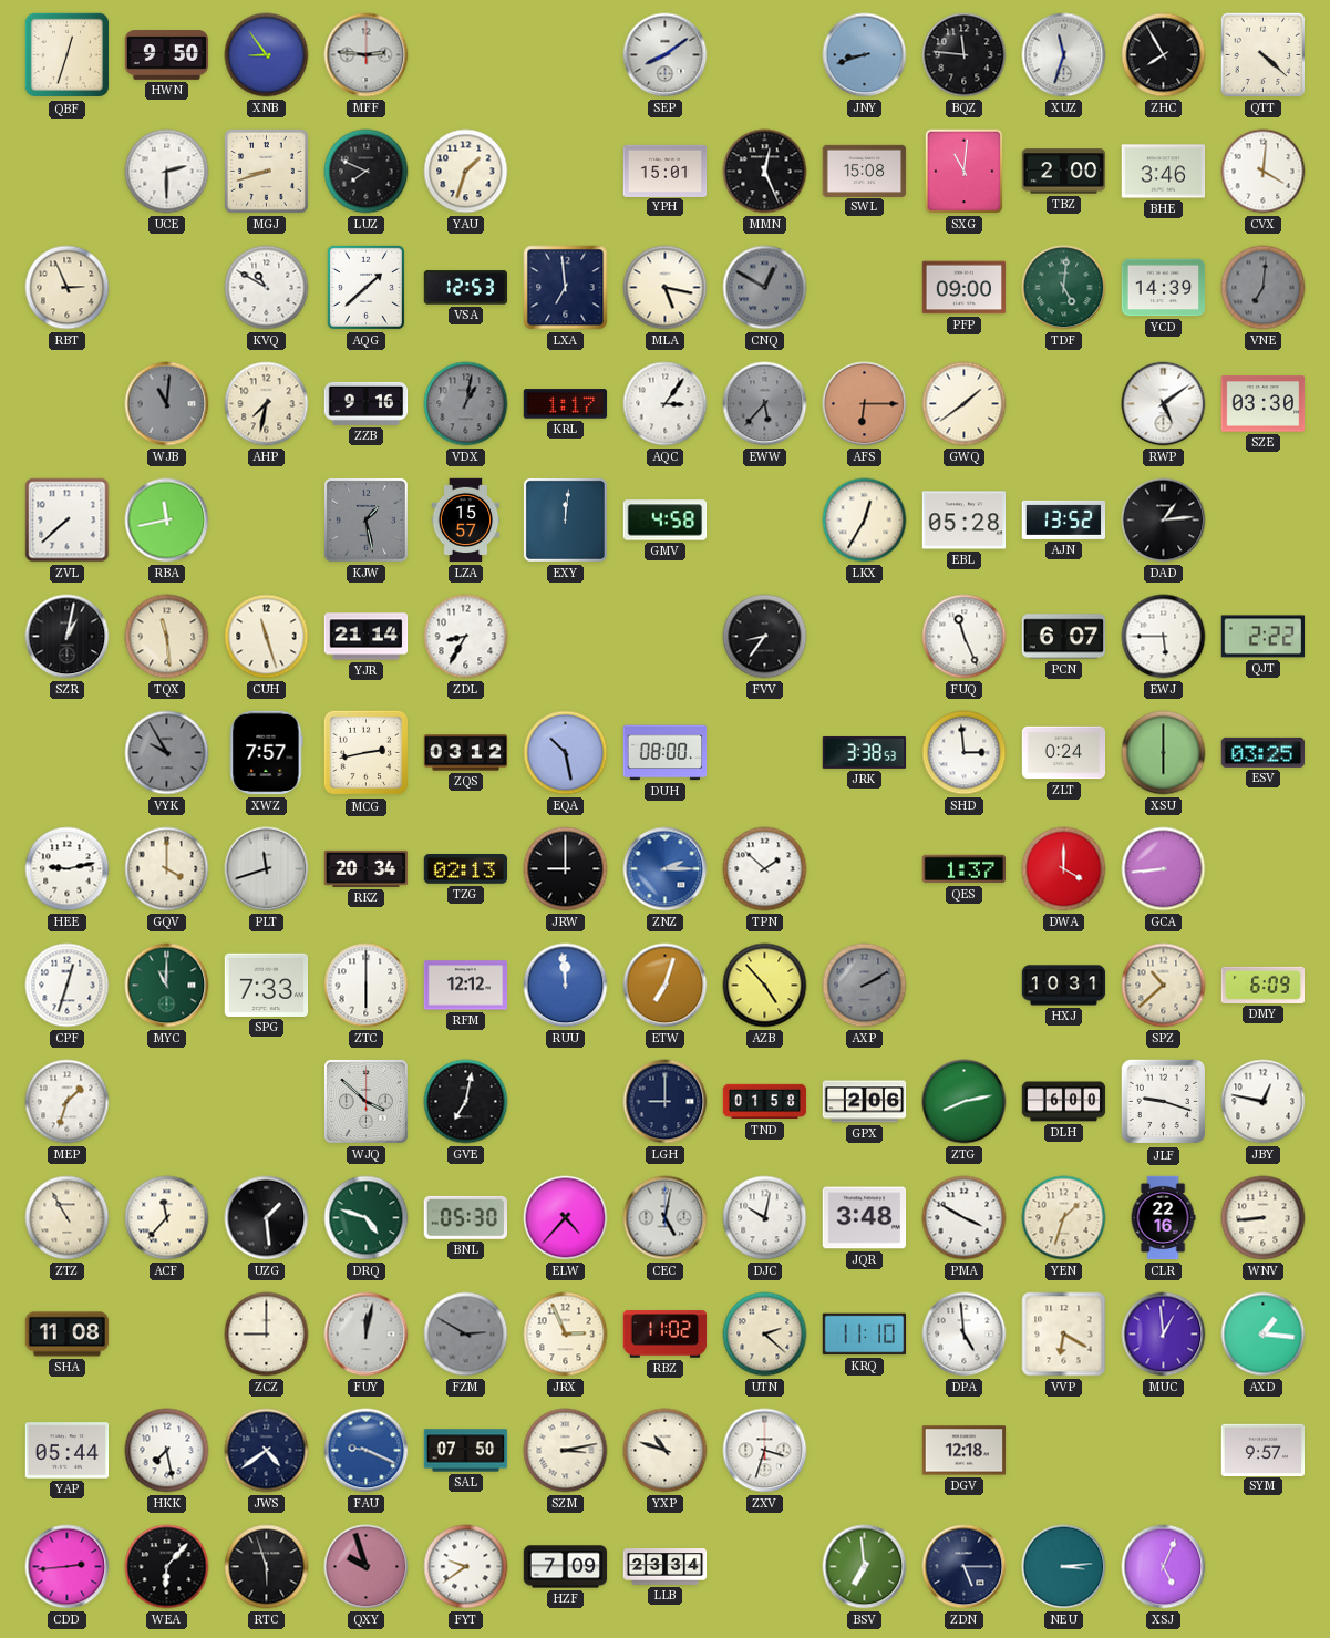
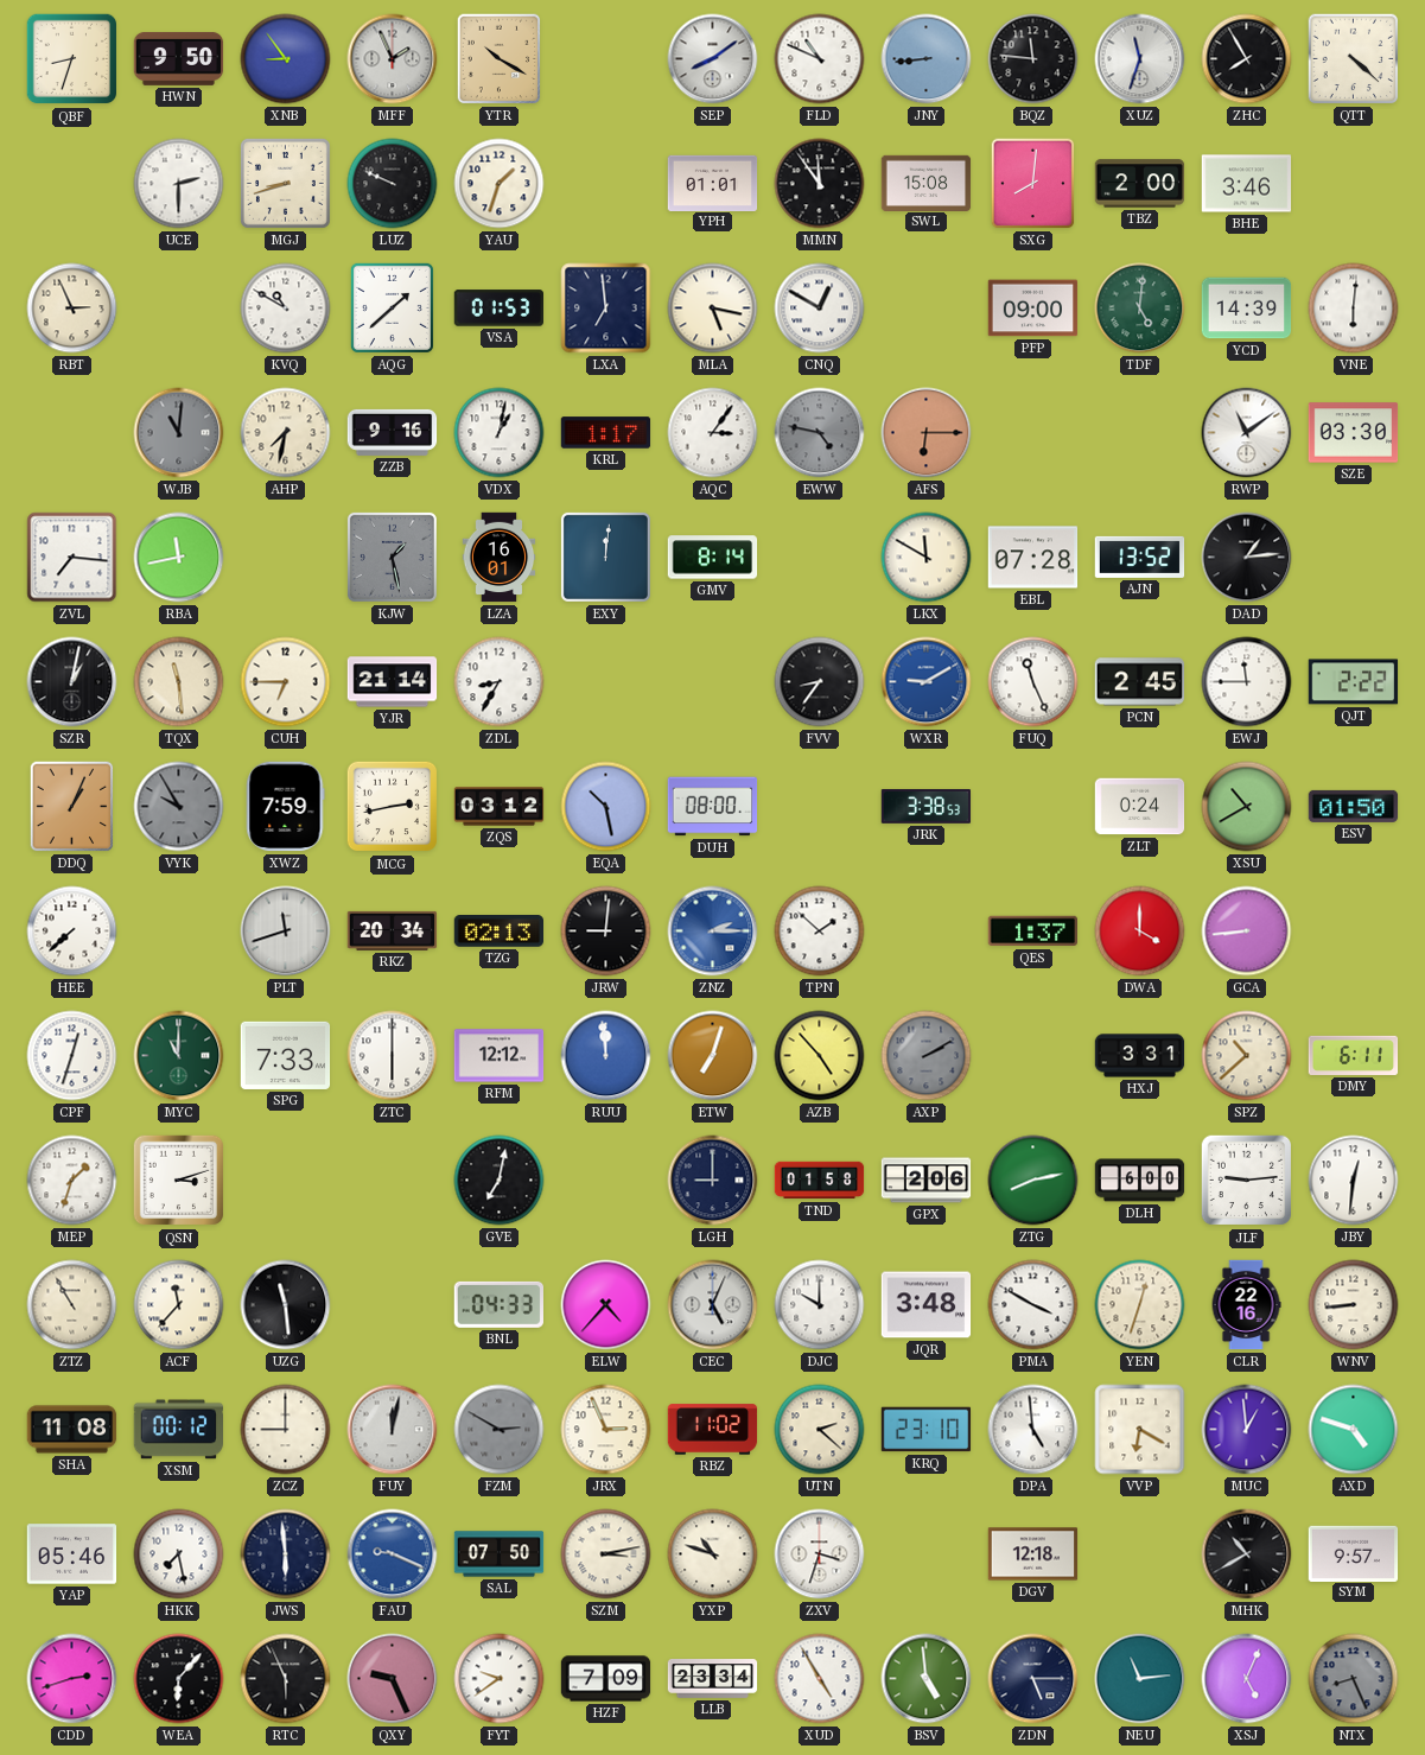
QBF: 12:33 -> 8:33
MFF: 2:46 -> 1:56
YTR: none -> 10:20
FLD: none -> 10:49
JNY: 8:42 -> 8:44
LUZ: 7:49 -> 9:49
YPH: 15:01 -> 01:01
MMN: 12:26 -> 11:54
SXG: 11:01 -> 8:01
CVX: 4:01 -> none
VSA: 12:53 -> 01:53
CNQ dial: grey -> white
VNE: 7:01 -> 6:01
VNE dial: grey -> white
VDX dial: grey -> white
EWW: 5:37 -> 4:47
GWQ: 1:39 -> none
RWP: 5:09 -> 11:09
ZVL: 7:38 -> 7:16
LZA: 15:57 -> 16:01
GMV: 4:58 -> 8:14
LKX: 12:35 -> 11:50
EBL: 05:28 -> 07:28
CUH: 11:27 -> 6:45
WXR: none -> 9:10
PCN: 6:07 -> 2:45
EWJ: 5:45 -> 11:45
DDQ: none -> 1:04
XWZ: 7:57 -> 7:59
SHD: 2:59 -> none
XSU: 6:00 -> 10:40
ESV: 03:25 -> 01:50
HEE: 9:13 -> 7:38
GQV: 4:00 -> none
JRW: 9:00 -> 9:01
HXJ: 10:31 -> 3:31
DMY: 6:09 -> 6:11
QSN: none -> 3:12
WJQ: 3:52 -> none
JLF: 9:18 -> 9:14
JBY: 12:47 -> 12:31
UZG: 1:29 -> 11:29
DRQ: 4:48 -> none
BNL: 05:30 -> 04:33
CEC: 5:02 -> 5:04
DJC: 10:02 -> 10:00
YEN: 1:33 -> 12:33
XSM: none -> 00:12
KRQ: 11:10 -> 23:10
AXD: 1:16 -> 4:48
YAP: 05:44 -> 05:46
JWS: 4:39 -> 5:59
MHK: none -> 10:40
CDD: 2:44 -> 2:42
RTC: 5:57 -> 5:56
QXY: 9:57 -> 9:26
XUD: none -> 4:55
BSV: 6:59 -> 4:59
NEU: 3:14 -> 11:14
NTX: none -> 8:26
